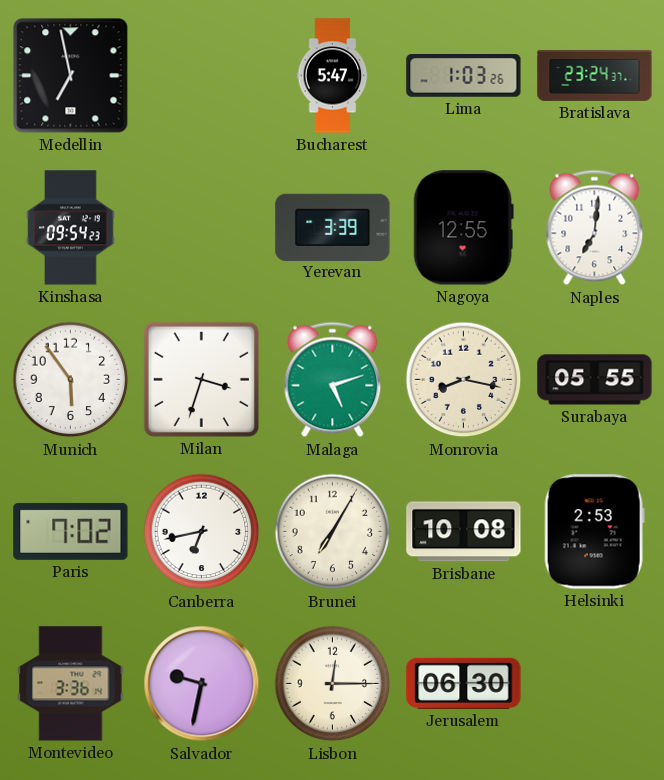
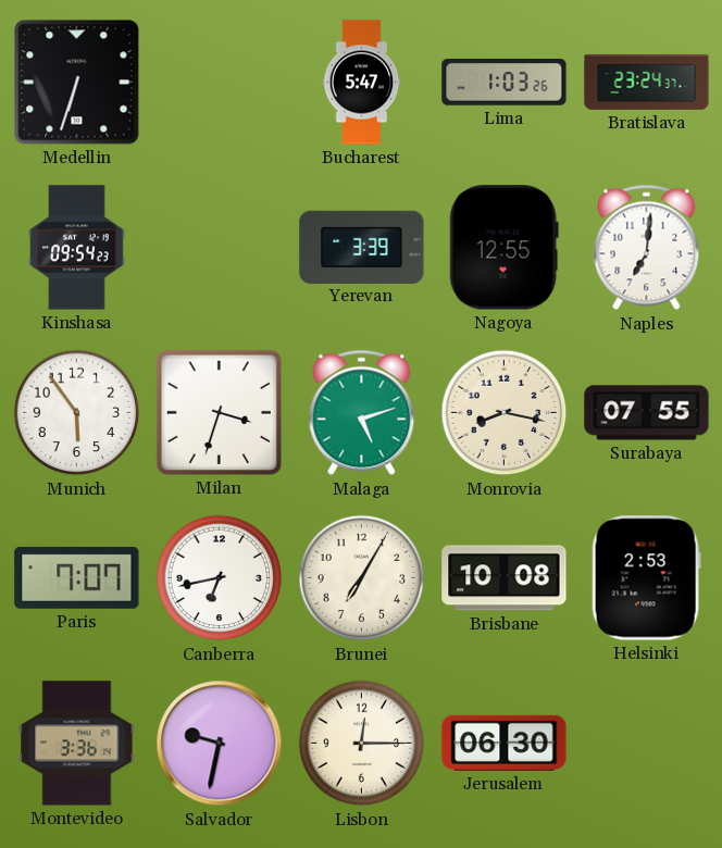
Medellin: 6:58 -> 6:33
Surabaya: 05:55 -> 07:55
Paris: 7:02 -> 7:07
